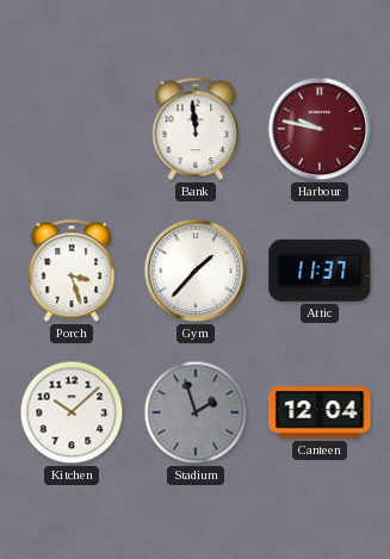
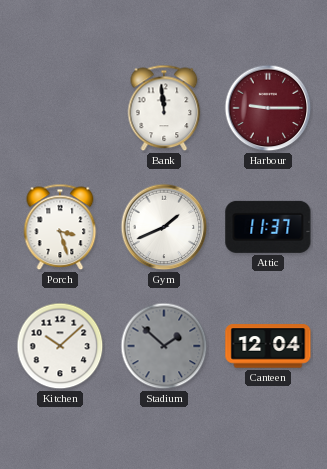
Harbour: 9:47 -> 9:15
Gym: 1:37 -> 1:41
Stadium: 1:57 -> 1:52
